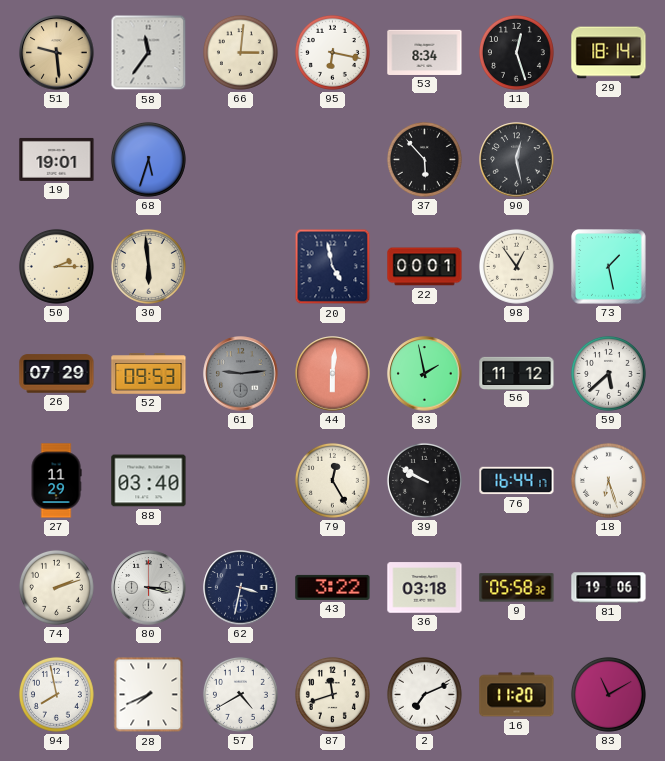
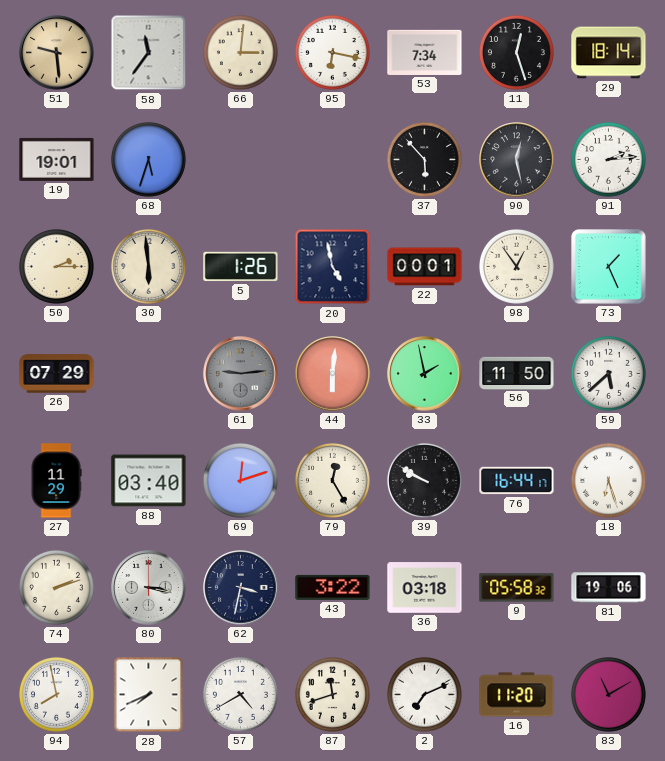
53: 8:34 -> 7:34
91: none -> 2:14
5: none -> 1:26
73: 1:28 -> 1:26
52: 09:53 -> none
56: 11:12 -> 11:50
69: none -> 12:12
